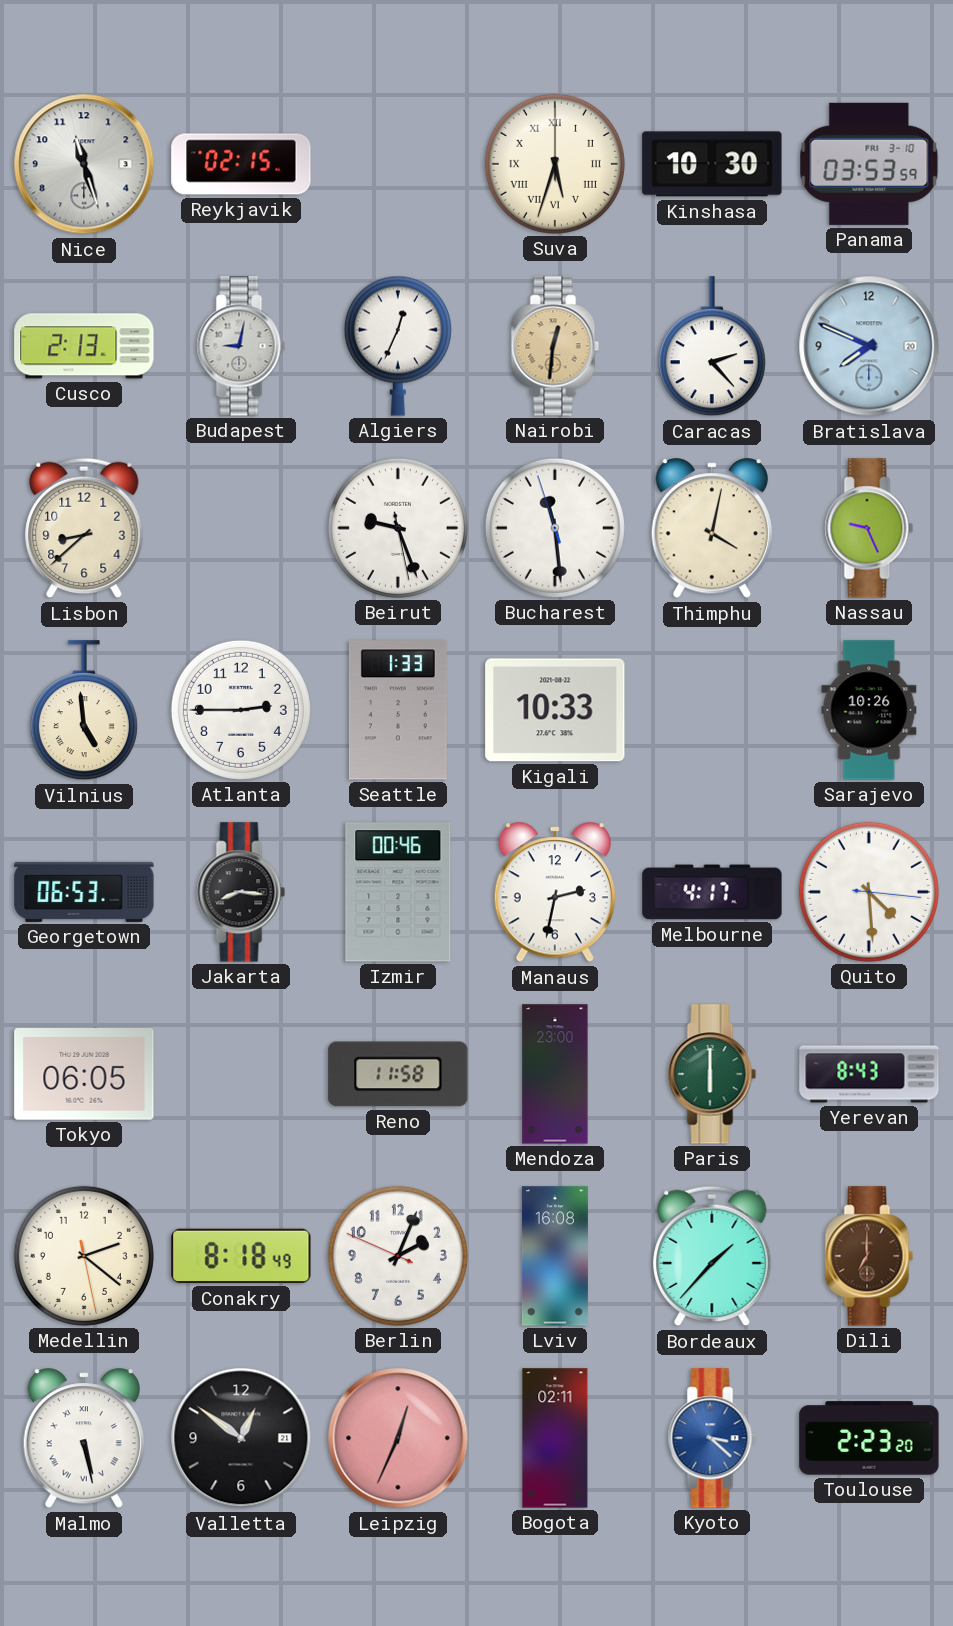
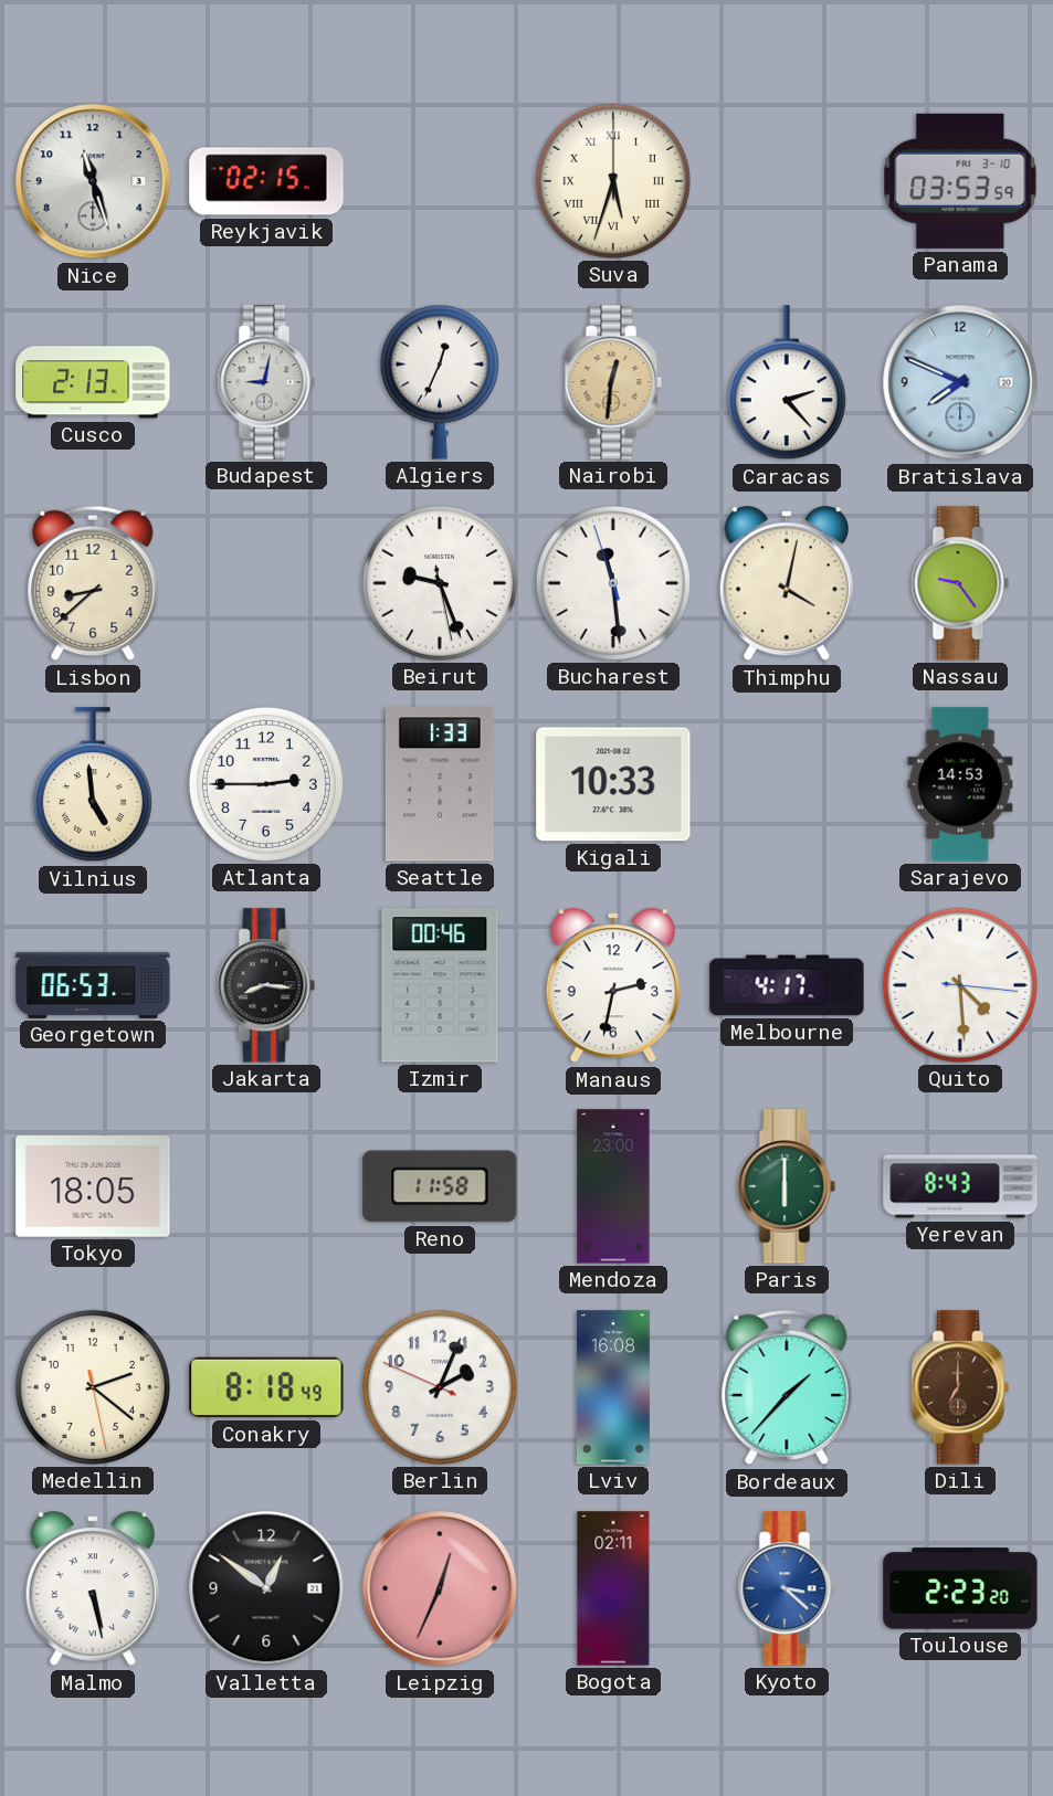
Kinshasa: 10:30 -> none
Nassau: 9:26 -> 9:24
Sarajevo: 10:26 -> 14:53
Tokyo: 06:05 -> 18:05
